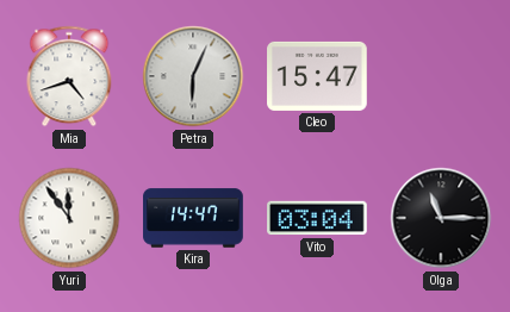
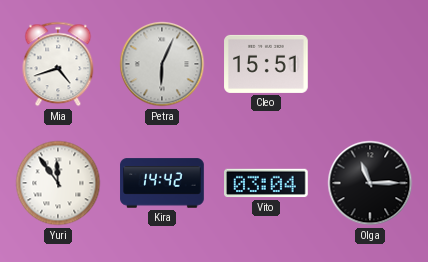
Cleo: 15:47 -> 15:51
Kira: 14:47 -> 14:42
